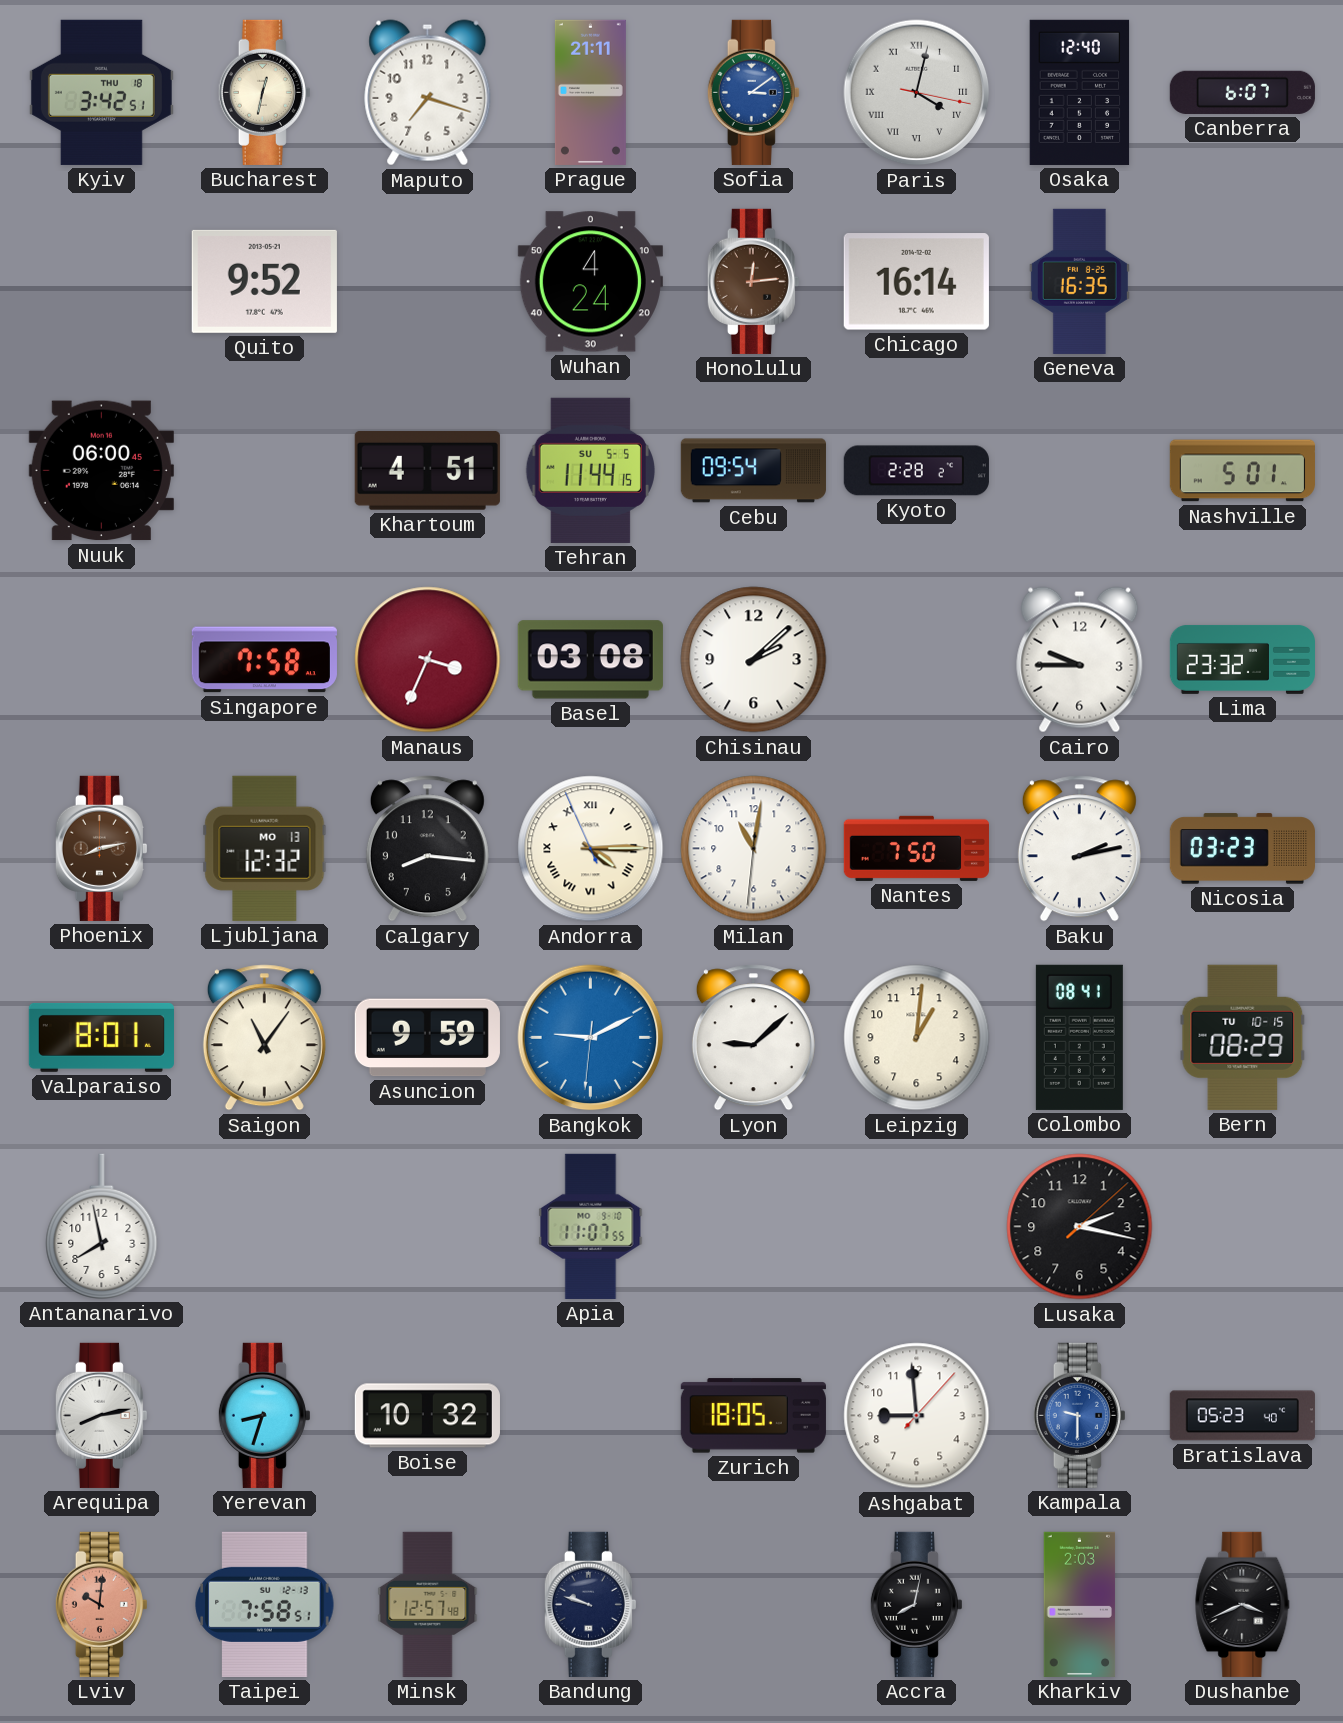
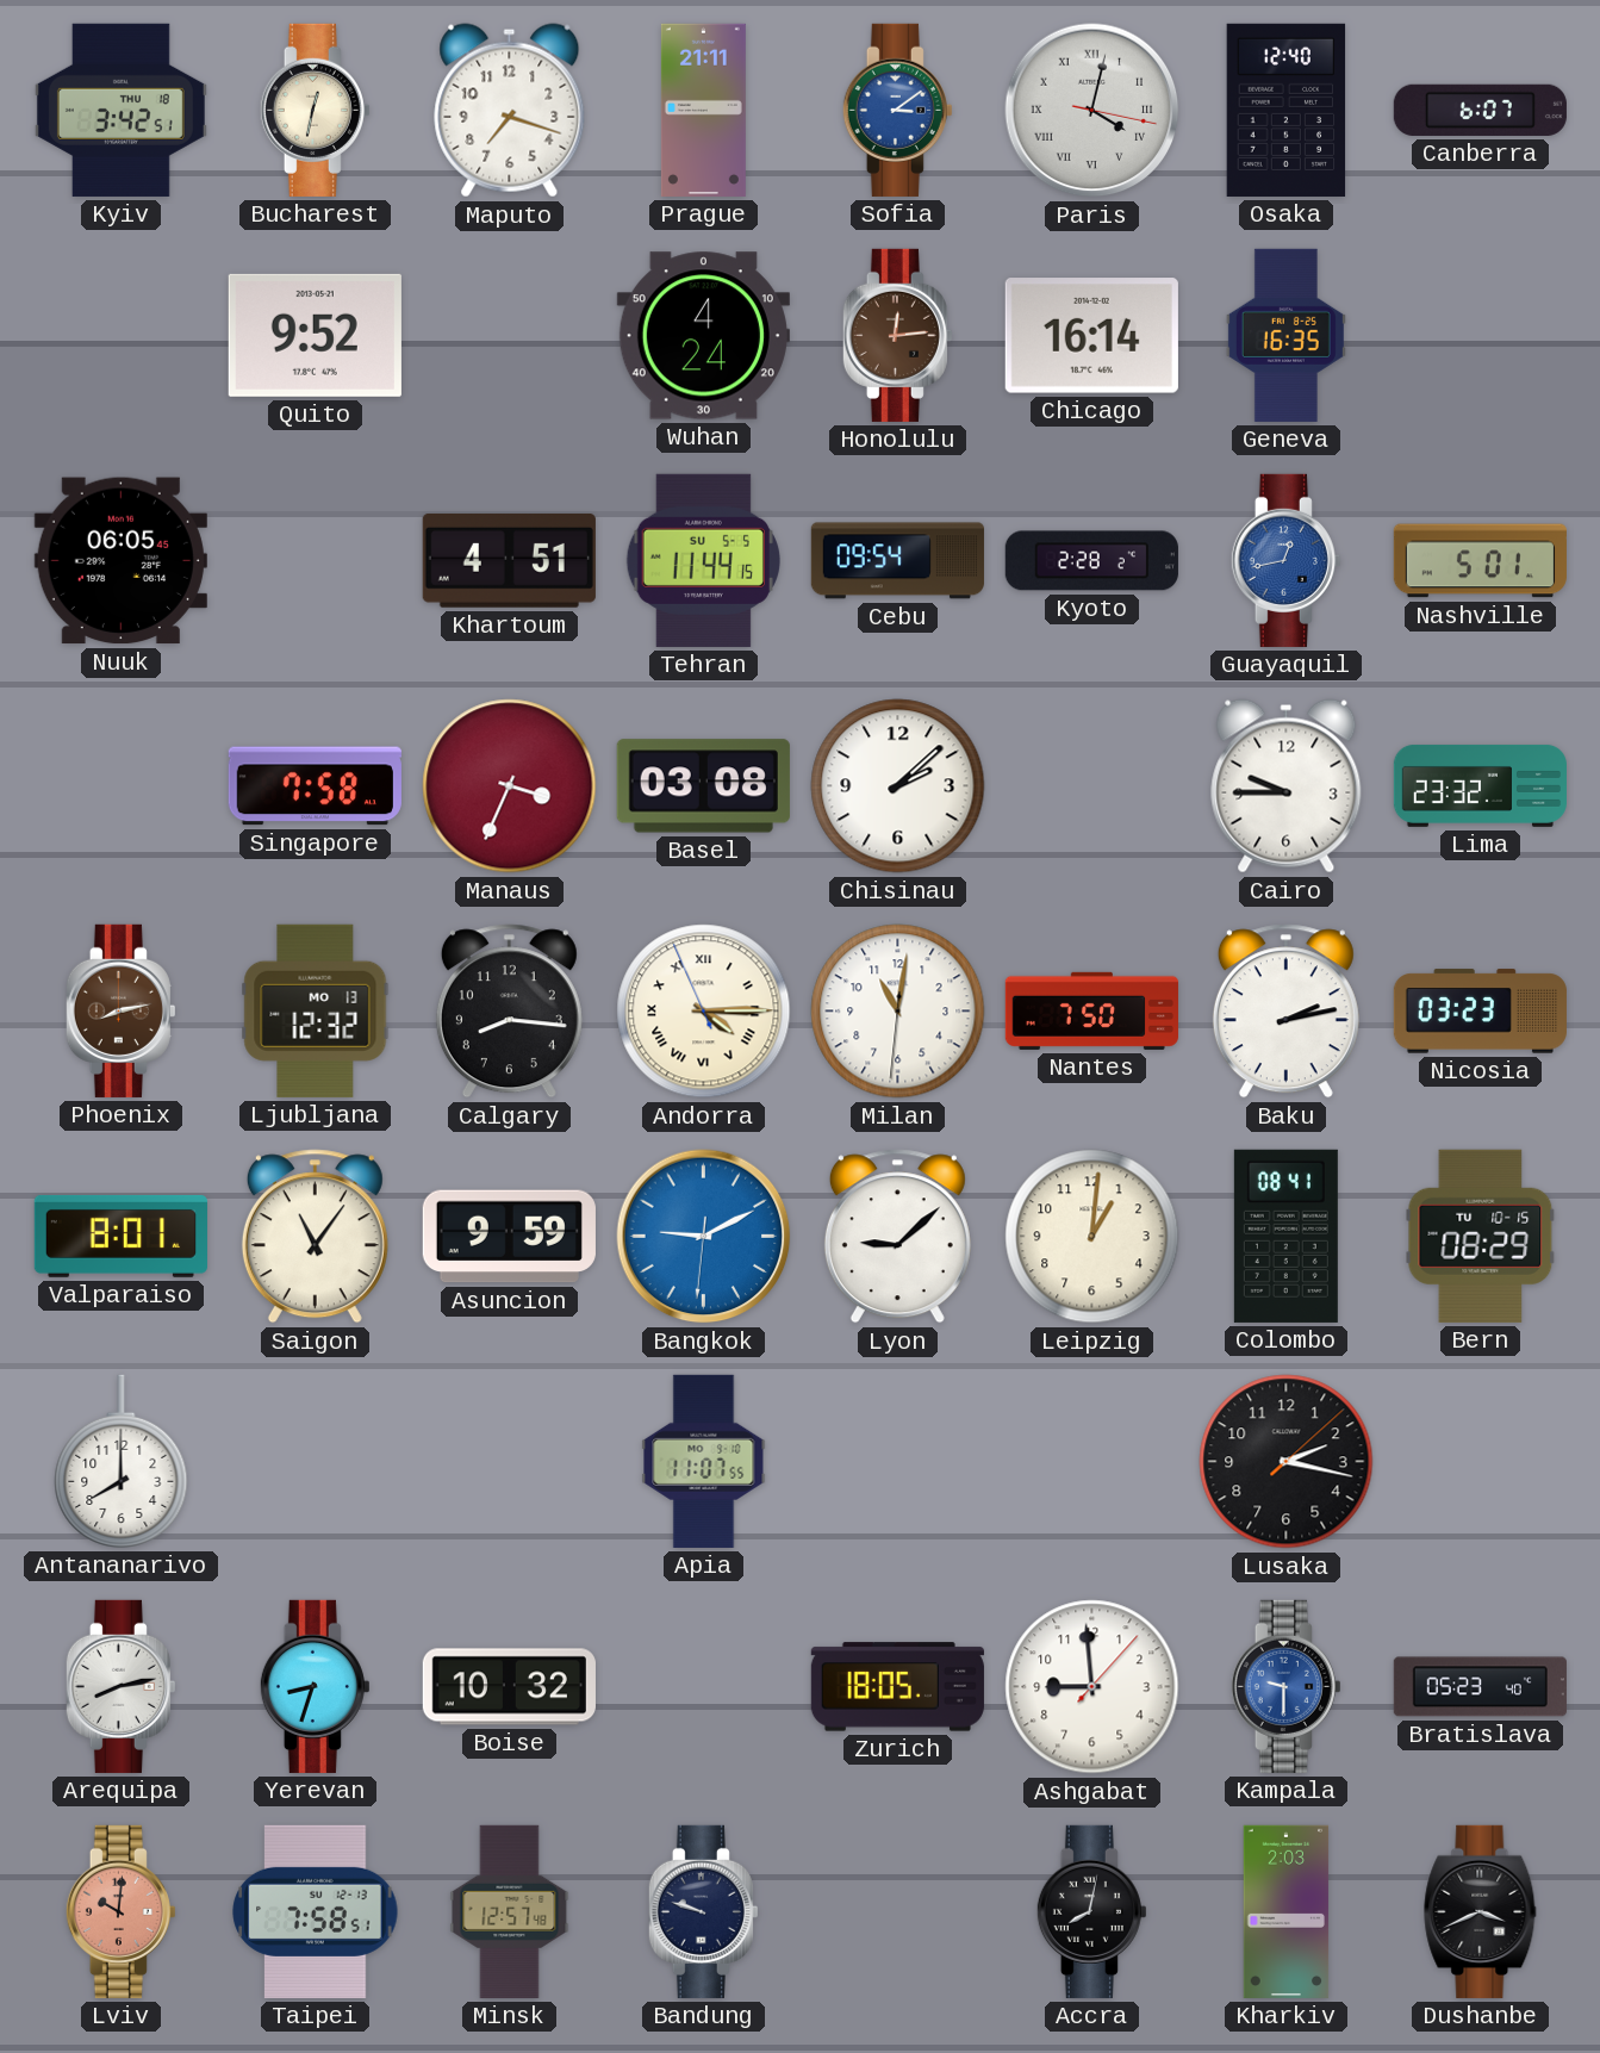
Nuuk: 06:00 -> 06:05
Guayaquil: none -> 12:43
Antananarivo: 7:58 -> 8:00
